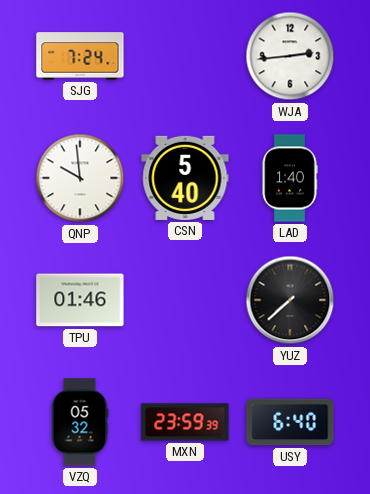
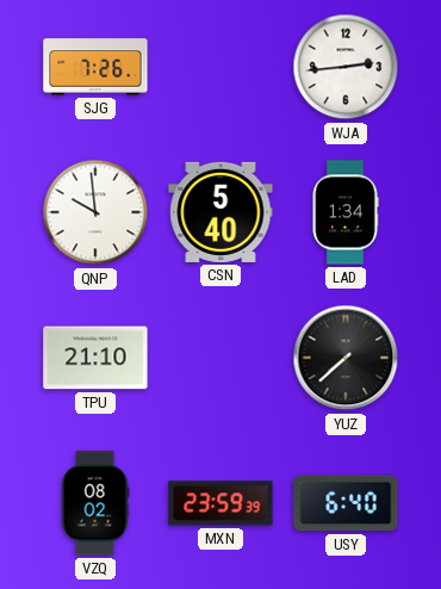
SJG: 7:24 -> 7:26
LAD: 1:40 -> 1:34
TPU: 01:46 -> 21:10
VZQ: 05:32 -> 08:02
